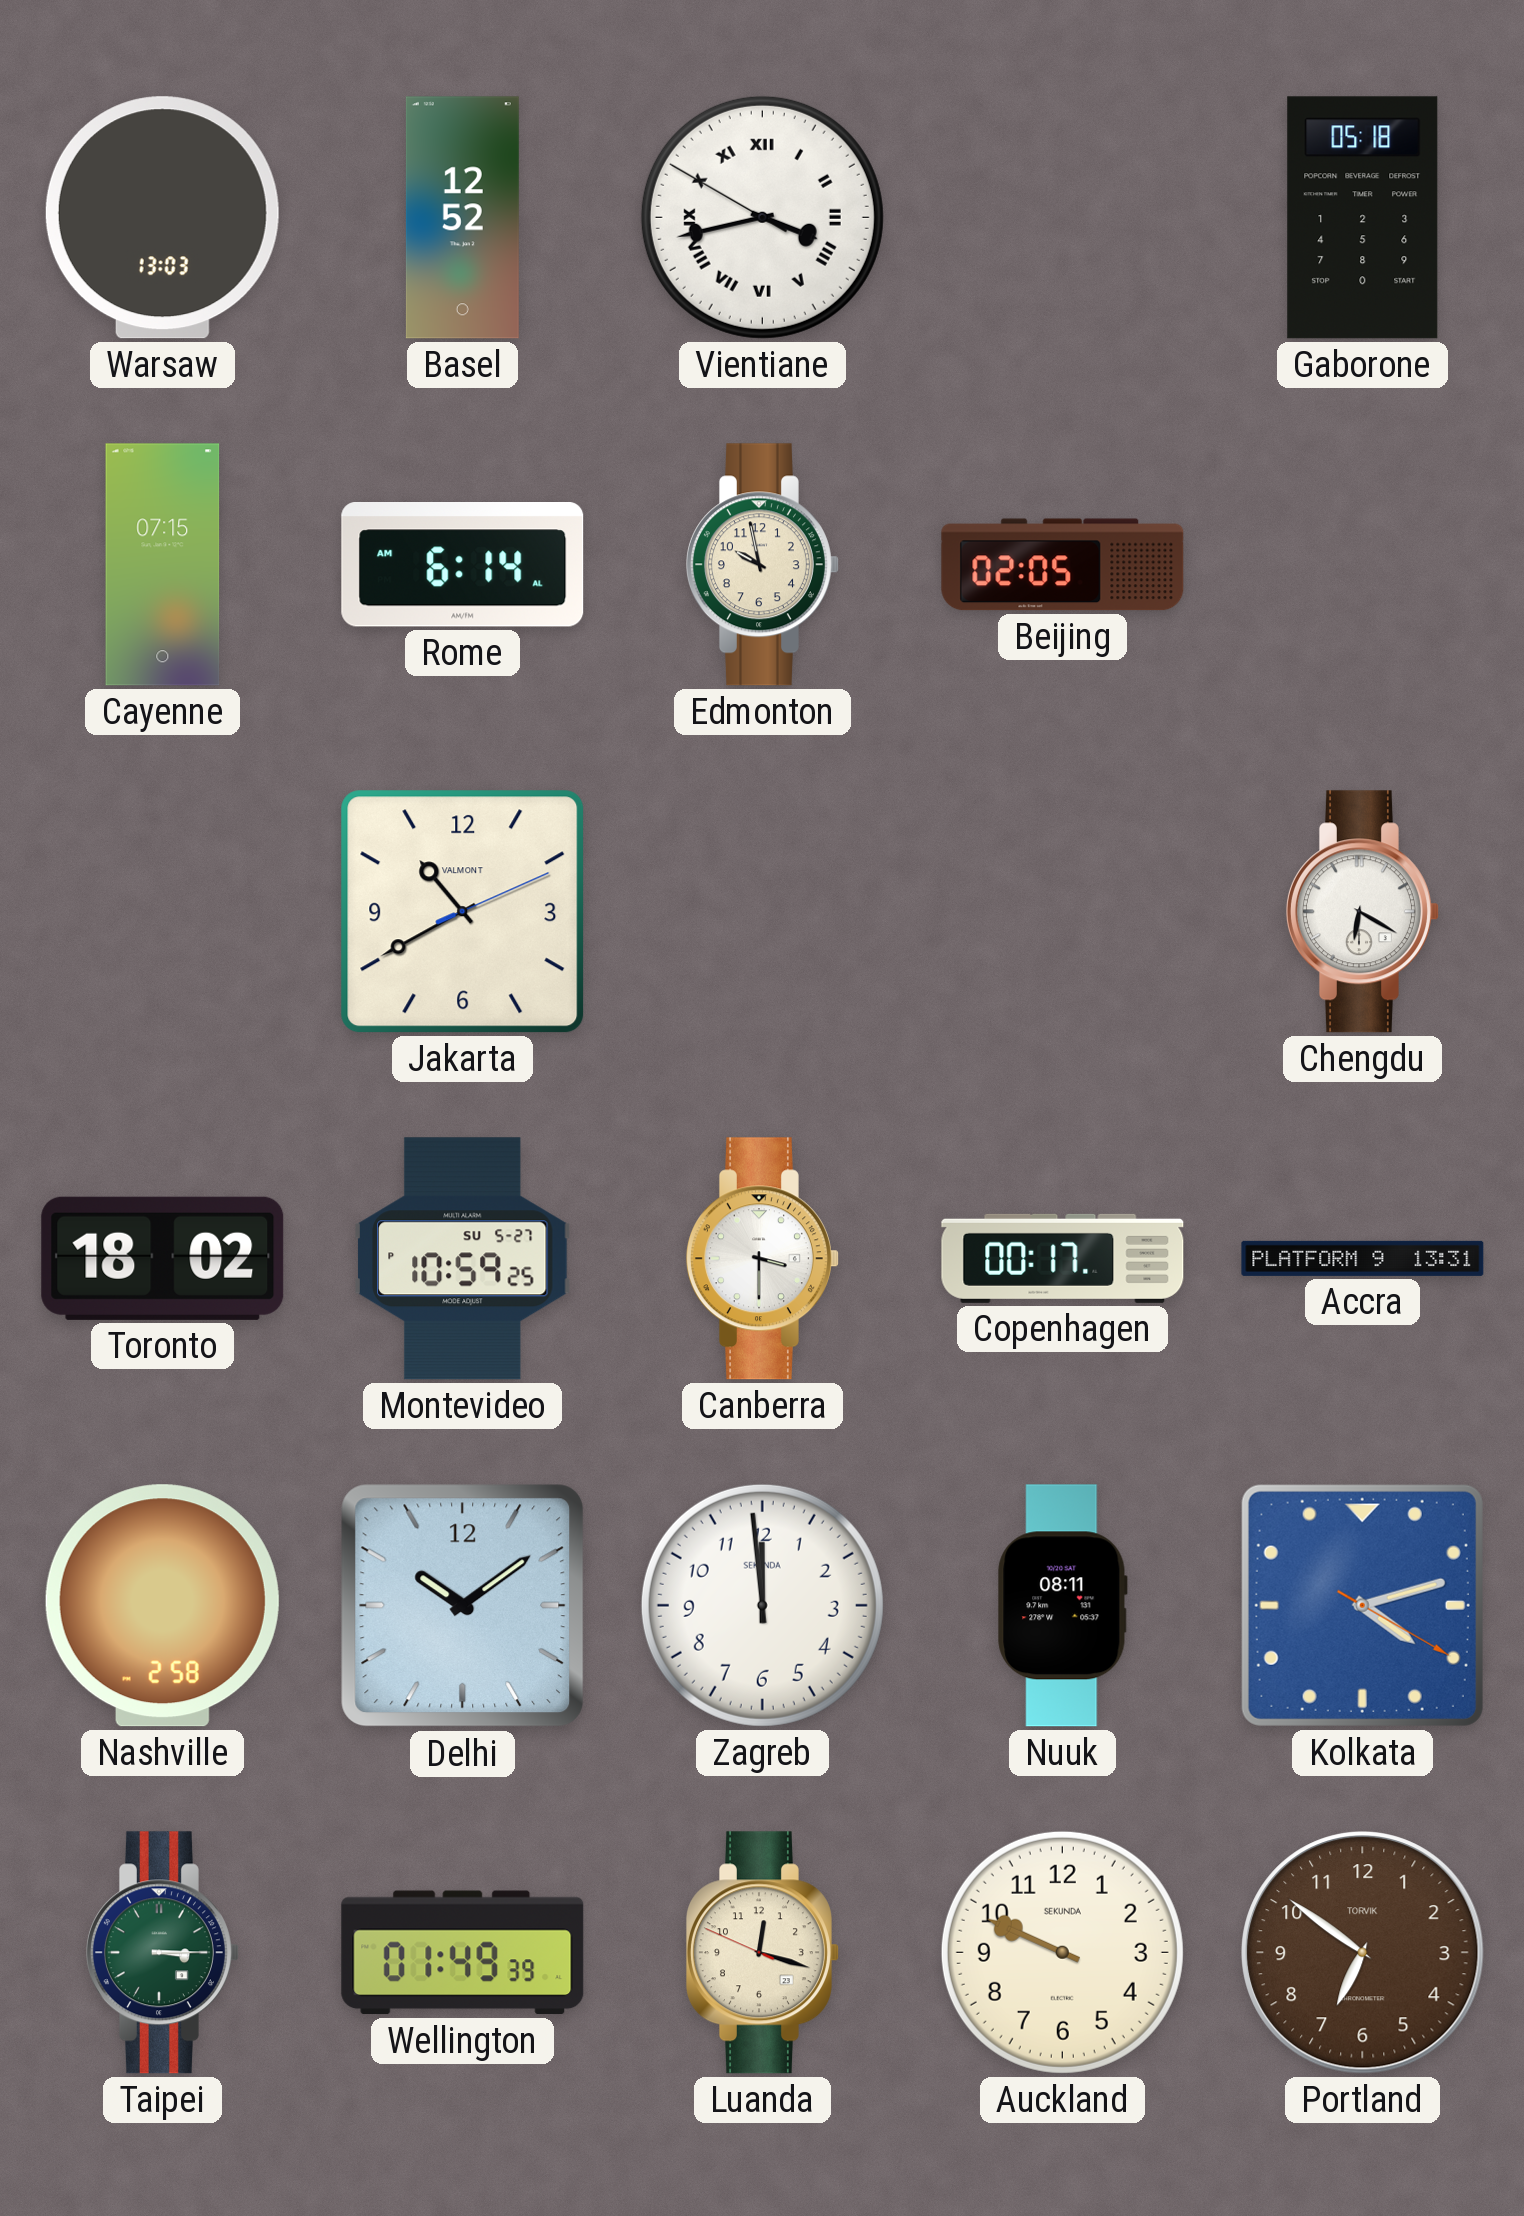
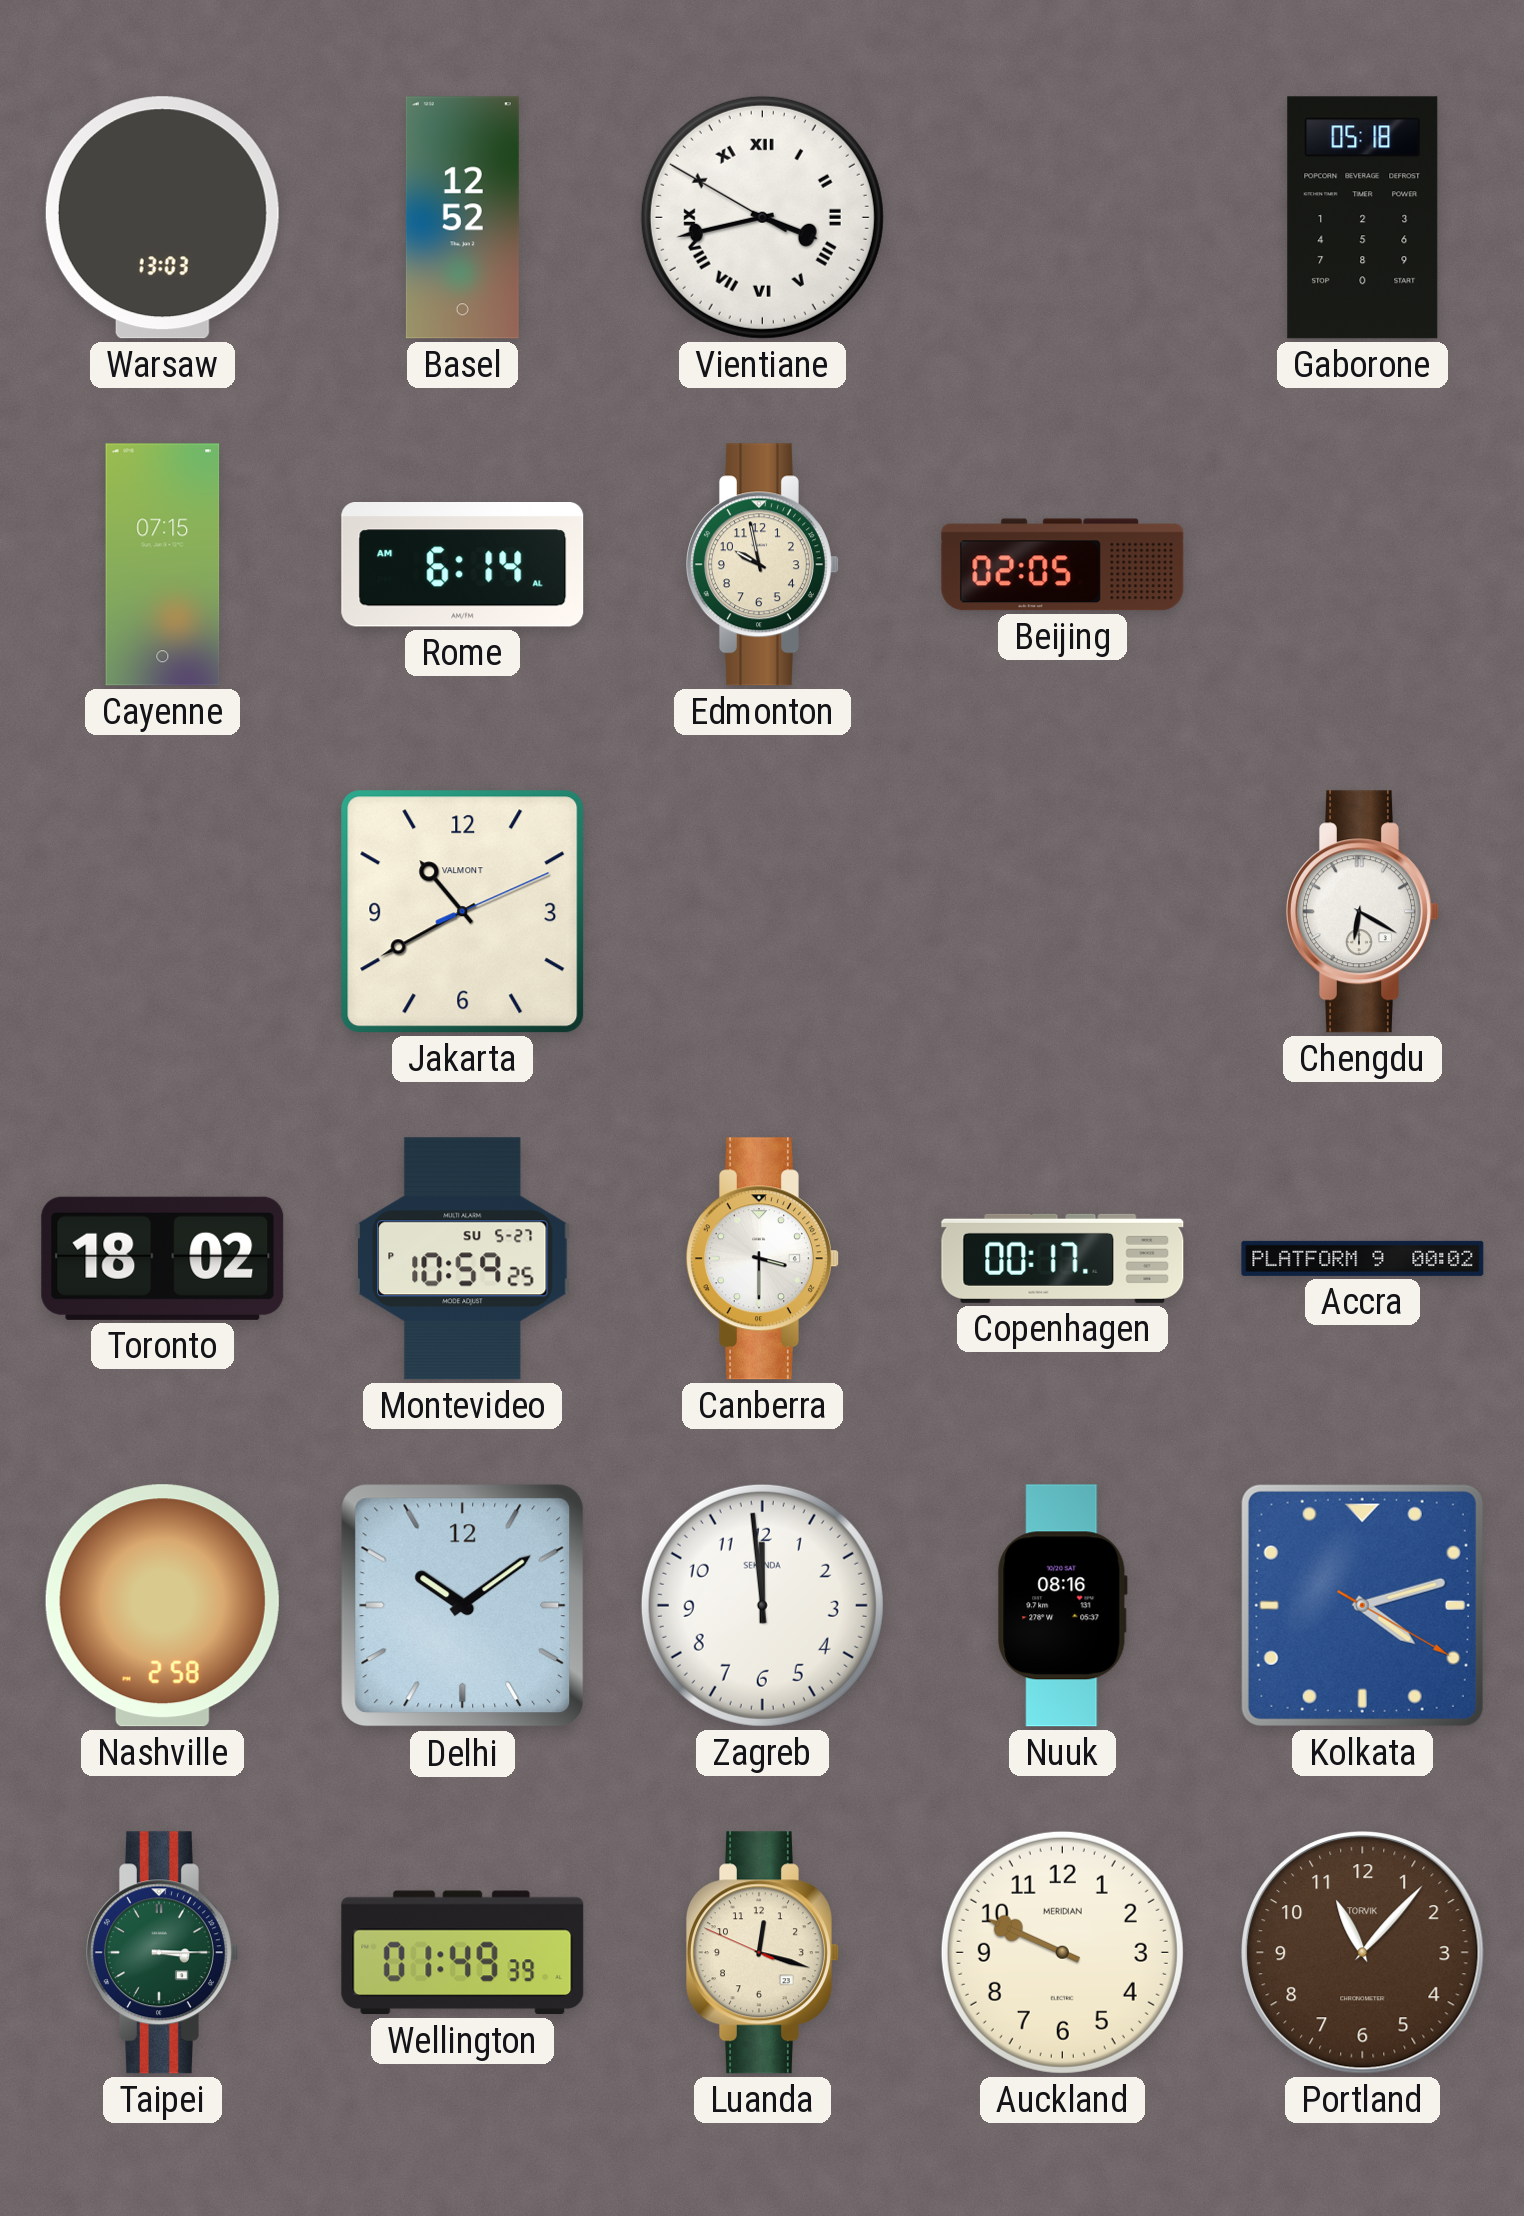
Accra: 13:31 -> 00:02
Nuuk: 08:11 -> 08:16
Auckland brand: SEKUNDA -> MERIDIAN
Portland: 6:51 -> 11:07
